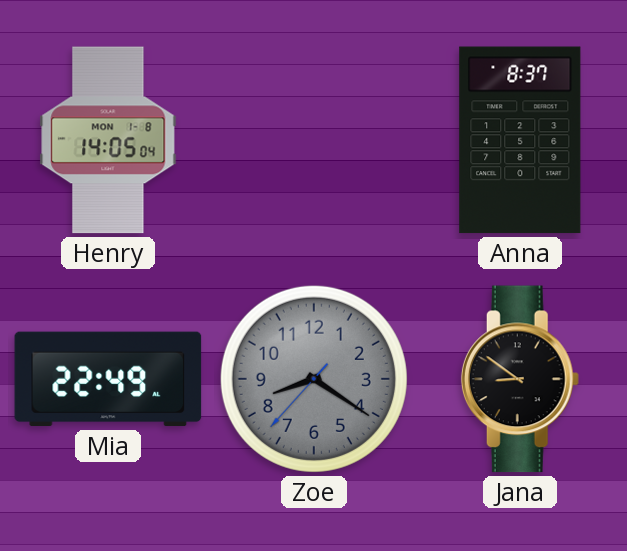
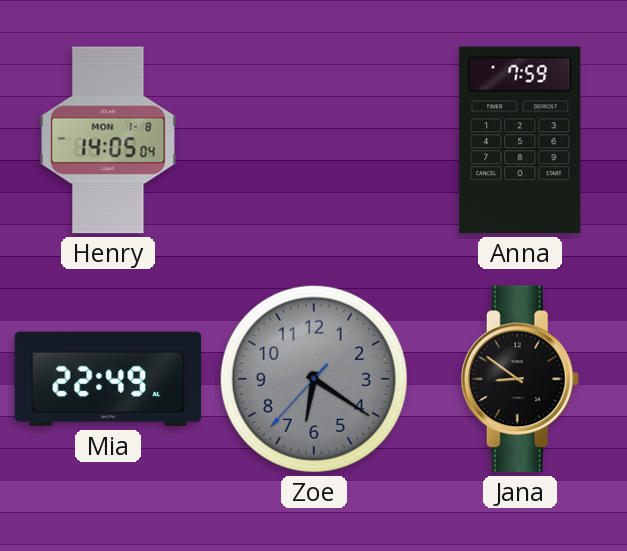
Anna: 8:37 -> 7:59
Zoe: 8:20 -> 6:20
